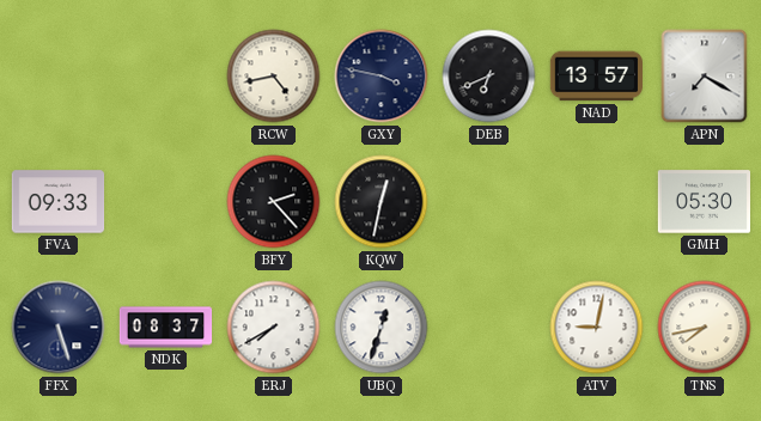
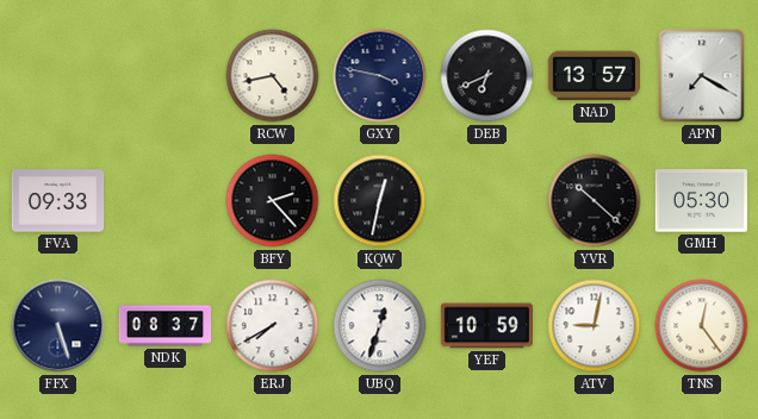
YVR: none -> 10:22
YEF: none -> 10:59
TNS: 7:43 -> 12:24
